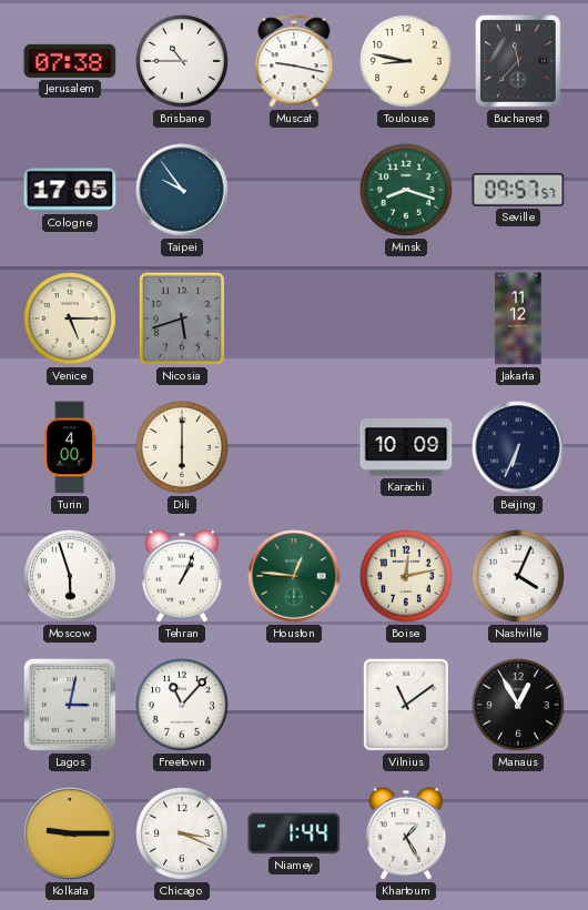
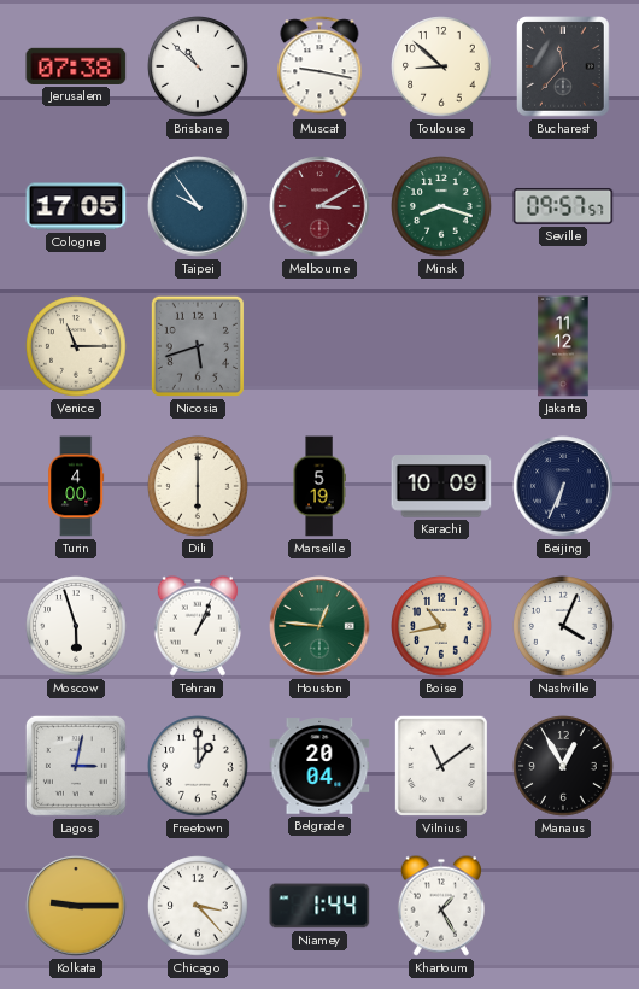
Brisbane: 10:45 -> 10:52
Toulouse: 8:47 -> 8:52
Melbourne: none -> 3:10
Venice: 5:15 -> 11:15
Marseille: none -> 5:19
Boise: 12:13 -> 10:43
Freetown: 11:07 -> 1:00
Belgrade: none -> 20:04
Chicago: 3:19 -> 3:23
